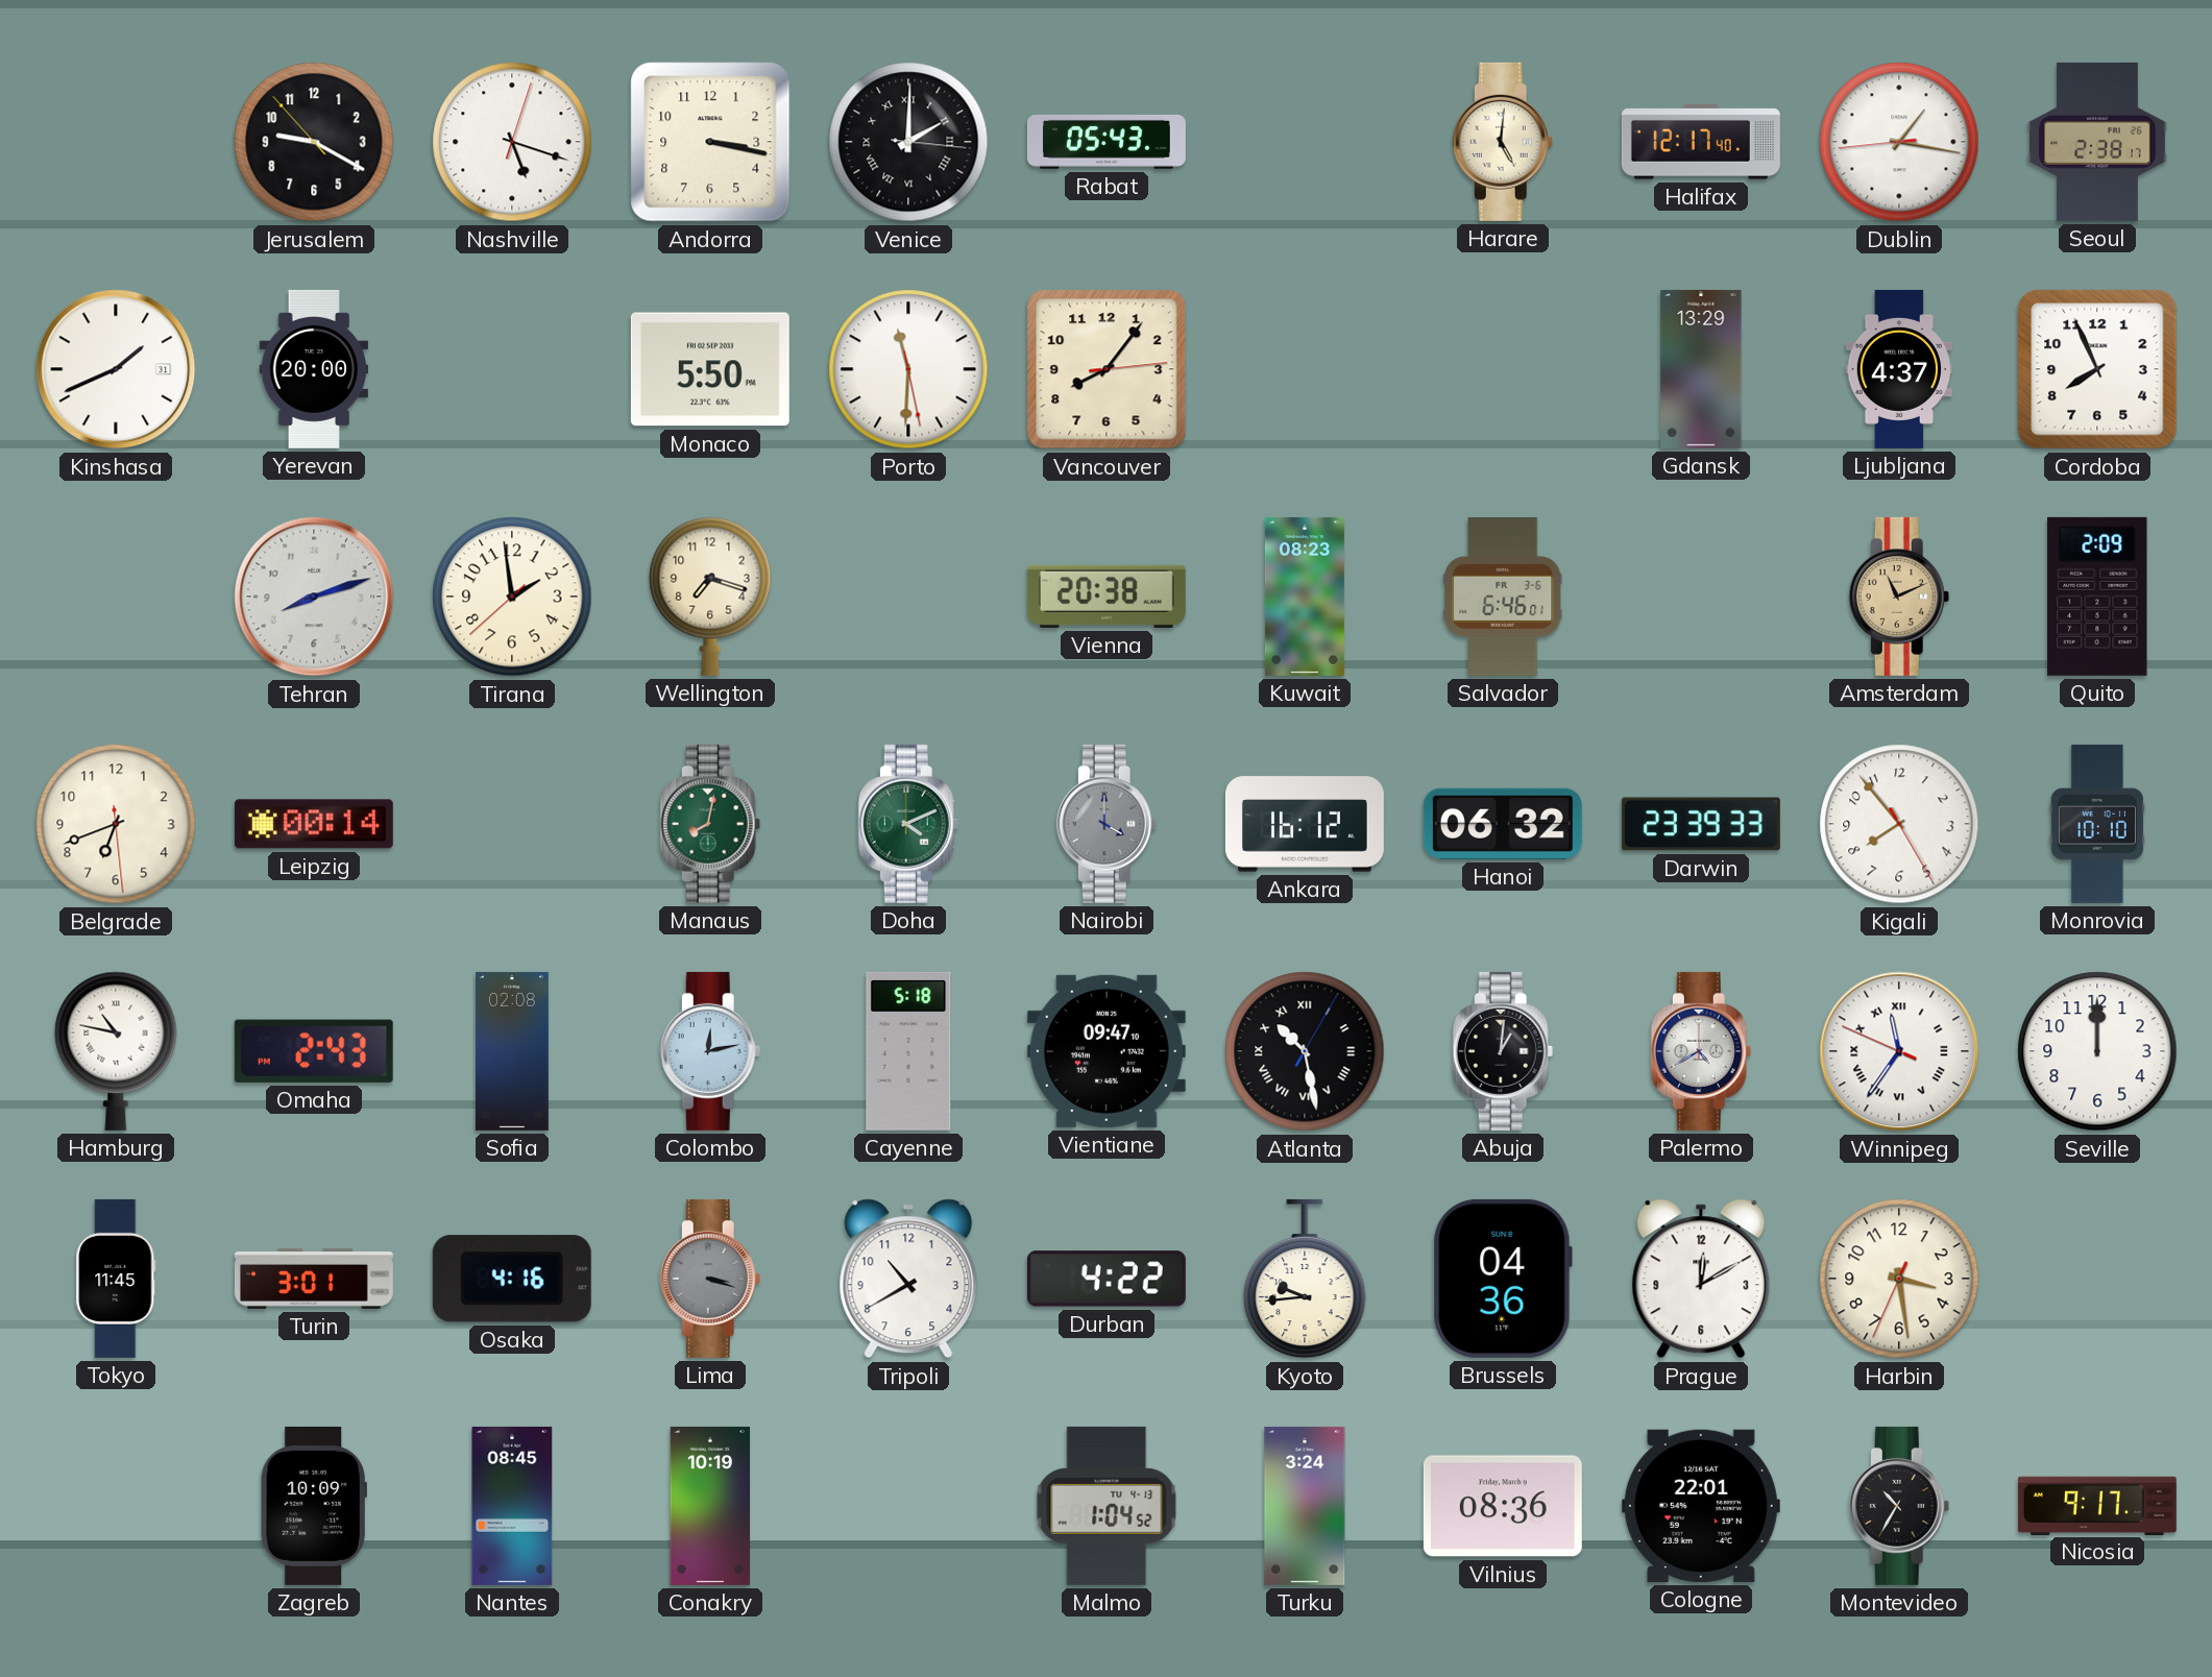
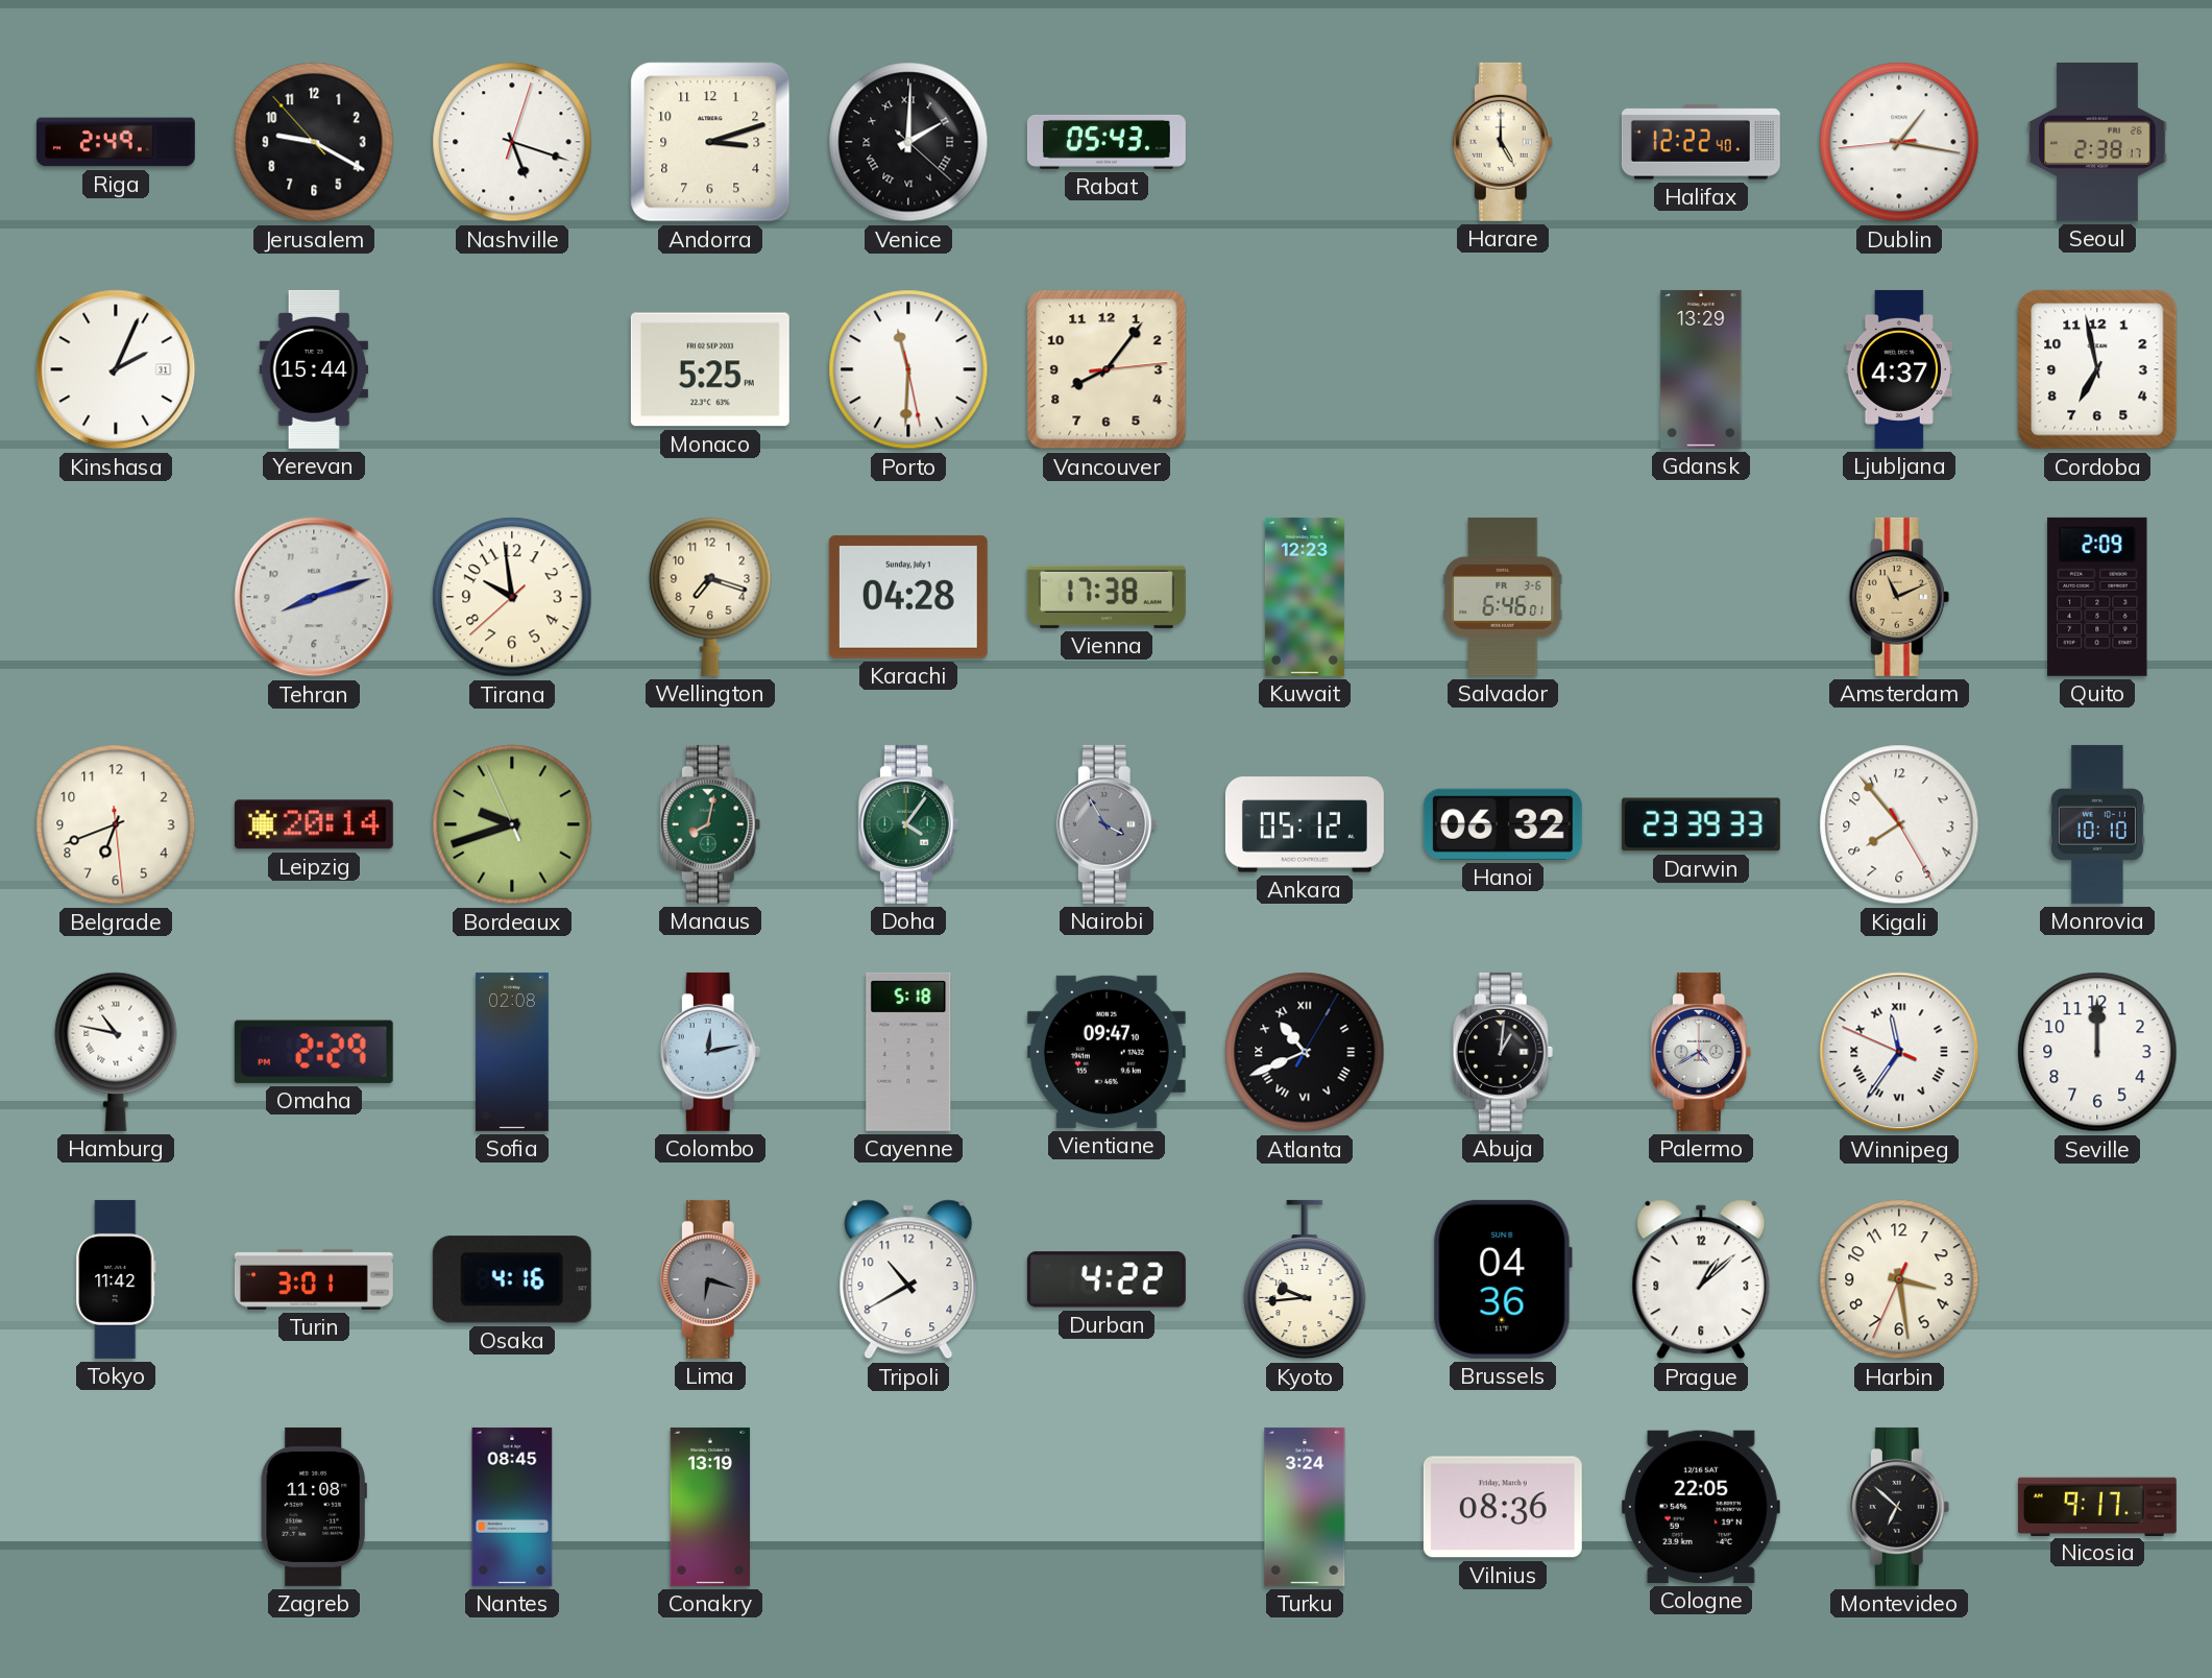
Riga: none -> 2:49
Andorra: 3:17 -> 3:12
Venice: 2:00:16 -> 2:00:22
Harare: 5:01 -> 5:00
Halifax: 12:17 -> 12:22
Kinshasa: 1:41 -> 2:04
Yerevan: 20:00 -> 15:44
Monaco: 5:50 -> 5:25
Cordoba: 7:56 -> 6:58
Tirana: 1:58 -> 9:58
Karachi: none -> 04:28
Vienna: 20:38 -> 17:38
Kuwait: 08:23 -> 12:23
Leipzig: 00:14 -> 20:14
Bordeaux: none -> 9:41
Doha: 4:11 -> 4:06
Nairobi: 4:00 -> 3:55
Ankara: 16:12 -> 05:12
Omaha: 2:43 -> 2:29
Atlanta: 10:28 -> 10:41
Tokyo: 11:45 -> 11:42
Lima: 3:18 -> 6:18
Prague: 12:10 -> 1:08
Zagreb: 10:09 -> 11:08
Conakry: 10:19 -> 13:19
Malmo: 1:04 -> none
Cologne: 22:01 -> 22:05
Montevideo: 10:35 -> 6:52
